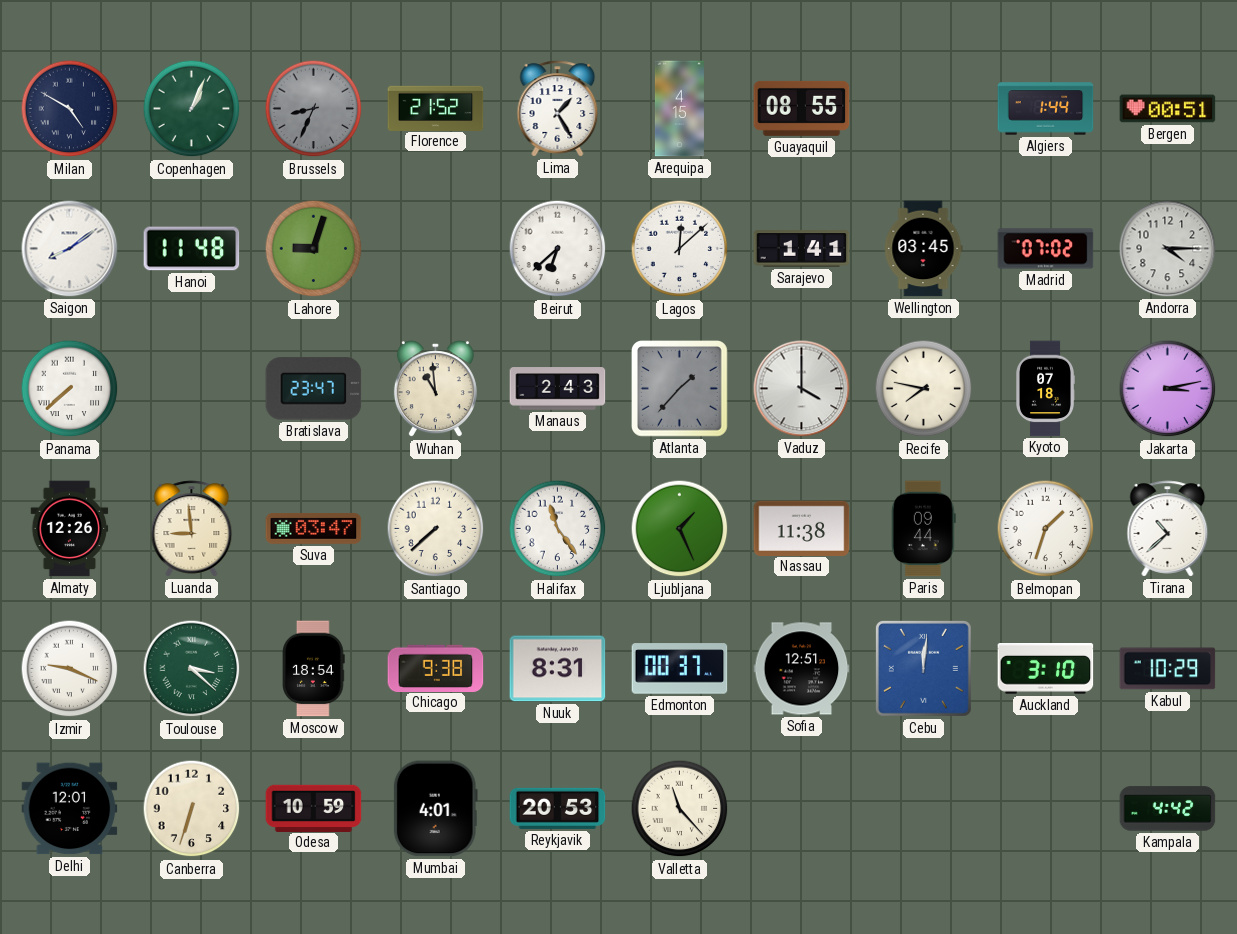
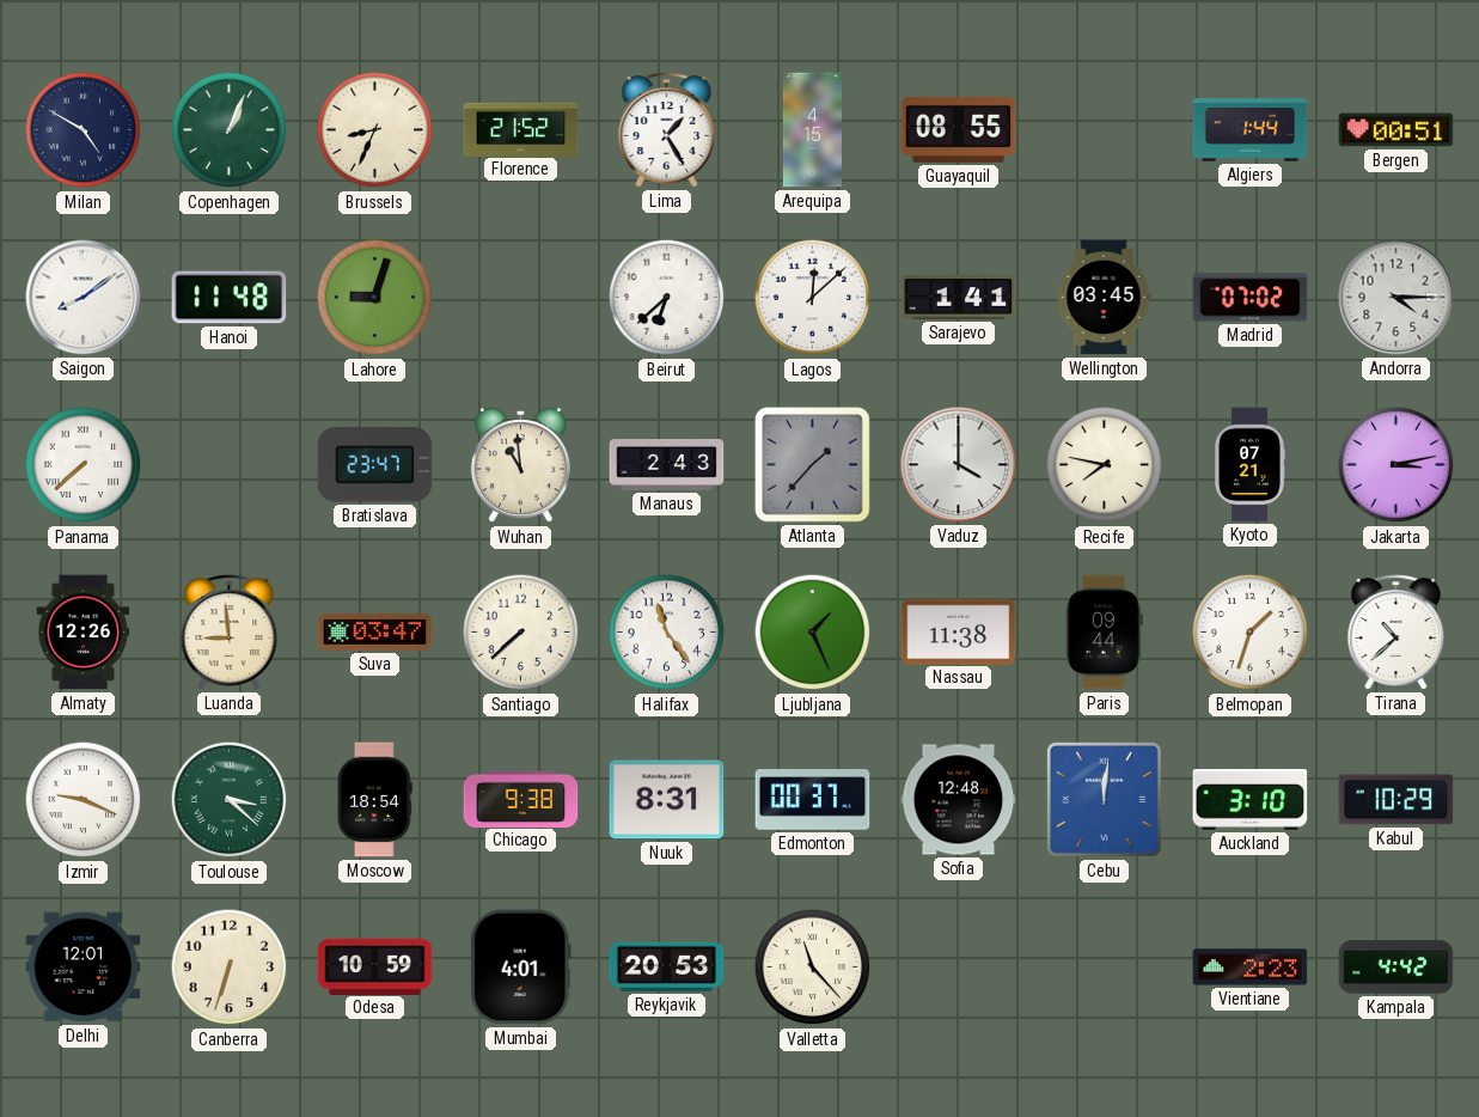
Brussels dial: grey -> cream
Kyoto: 07:18 -> 07:21
Sofia: 12:51 -> 12:48
Vientiane: none -> 2:23
